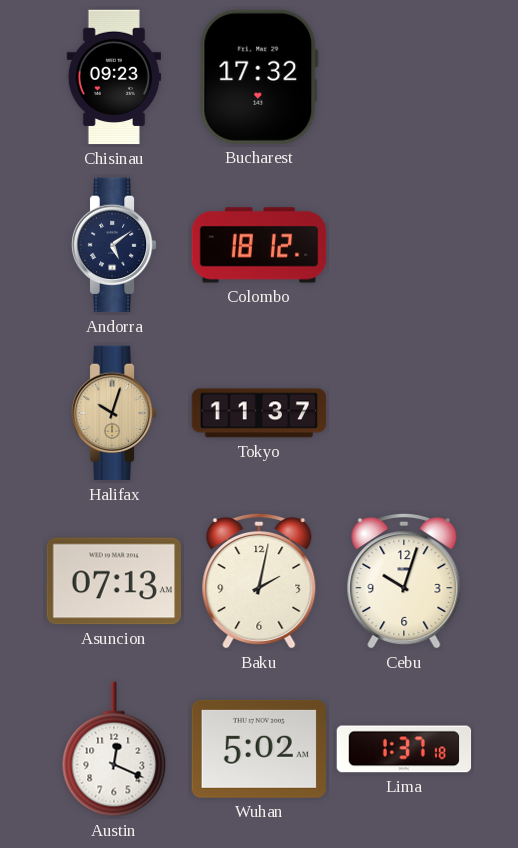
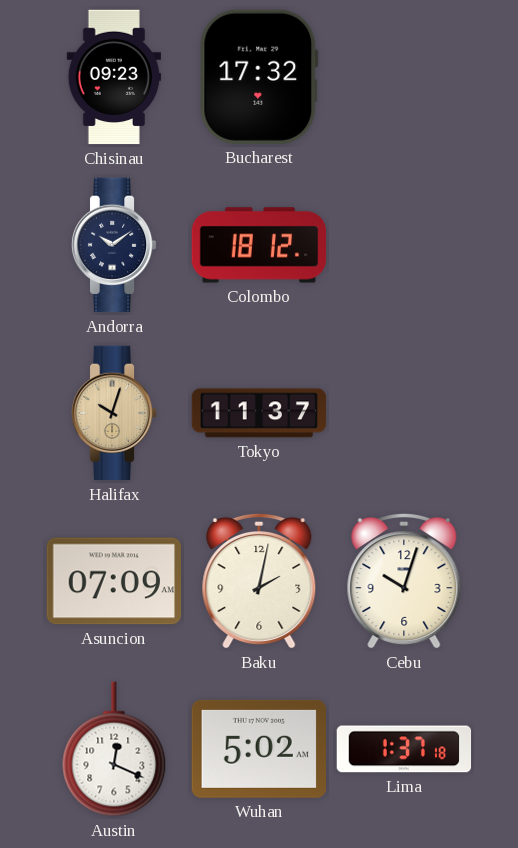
Andorra: 5:09 -> 10:09
Asuncion: 07:13 -> 07:09
